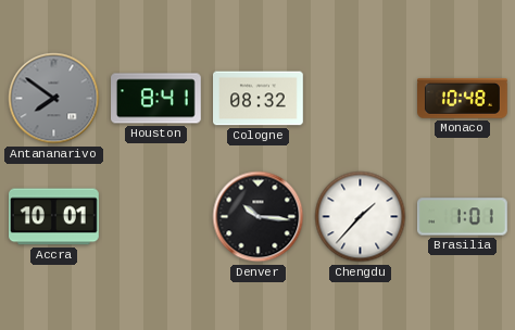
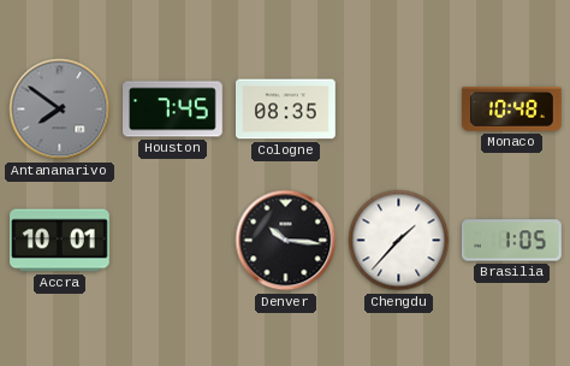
Houston: 8:41 -> 7:45
Cologne: 08:32 -> 08:35
Brasilia: 1:01 -> 1:05
